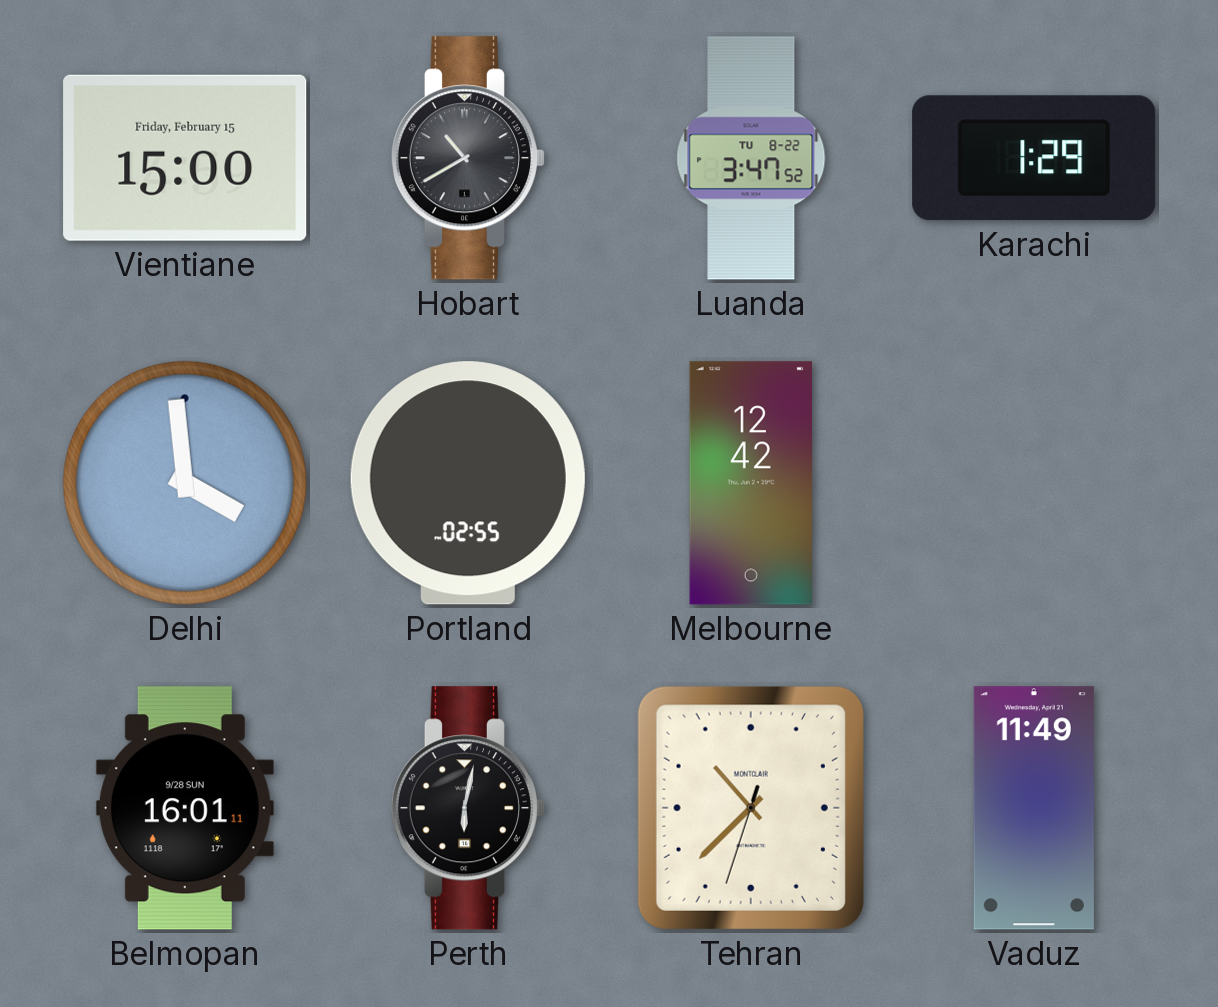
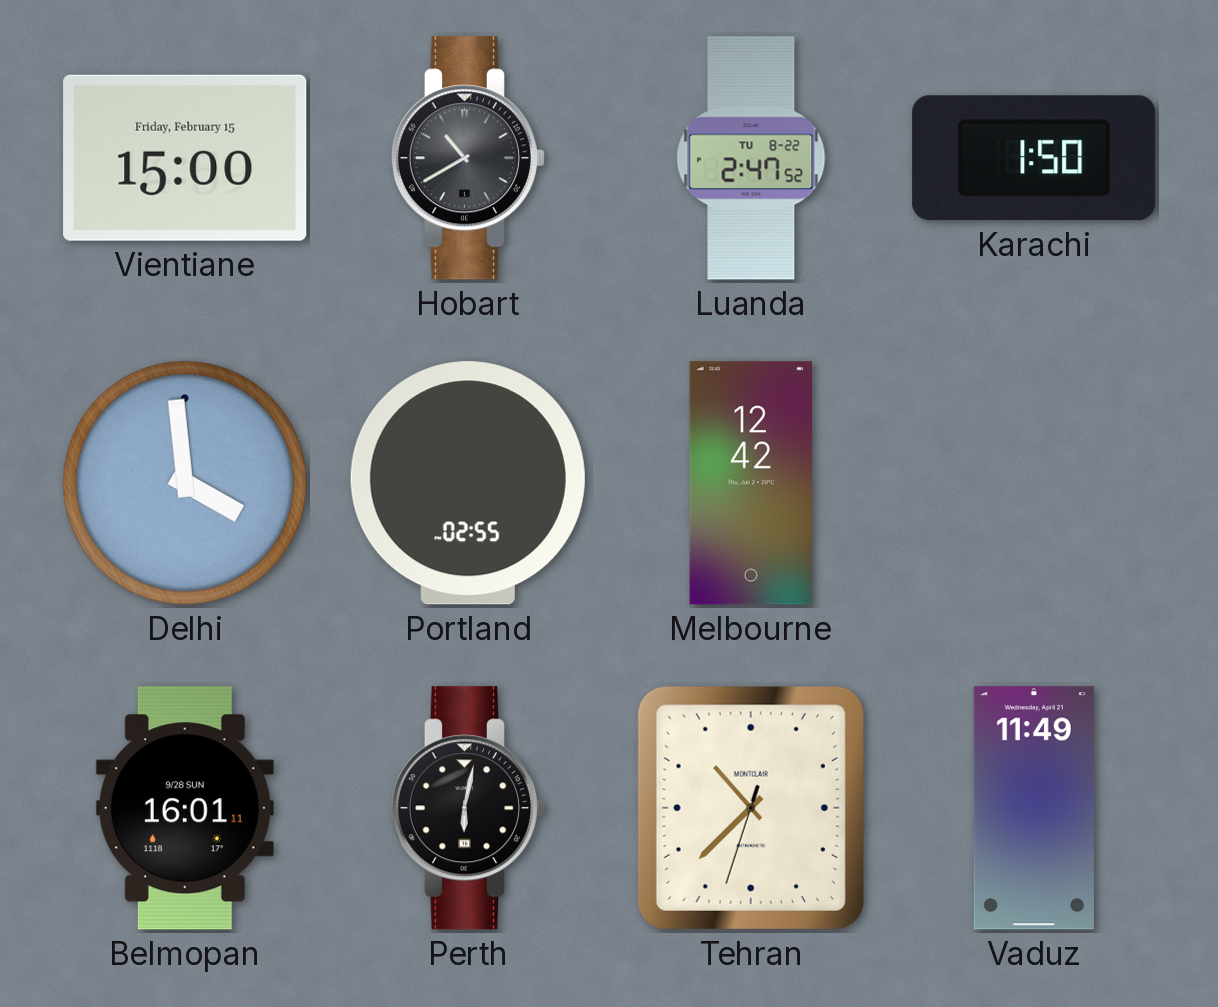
Luanda: 3:47 -> 2:47
Karachi: 1:29 -> 1:50
